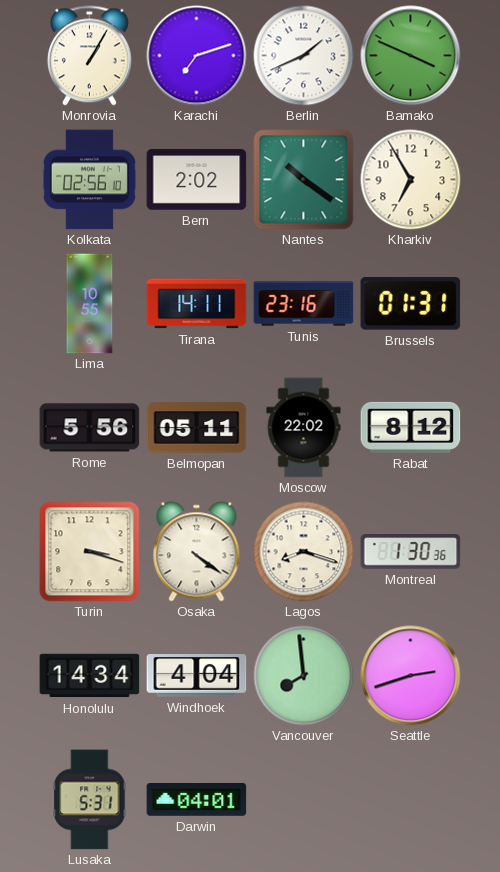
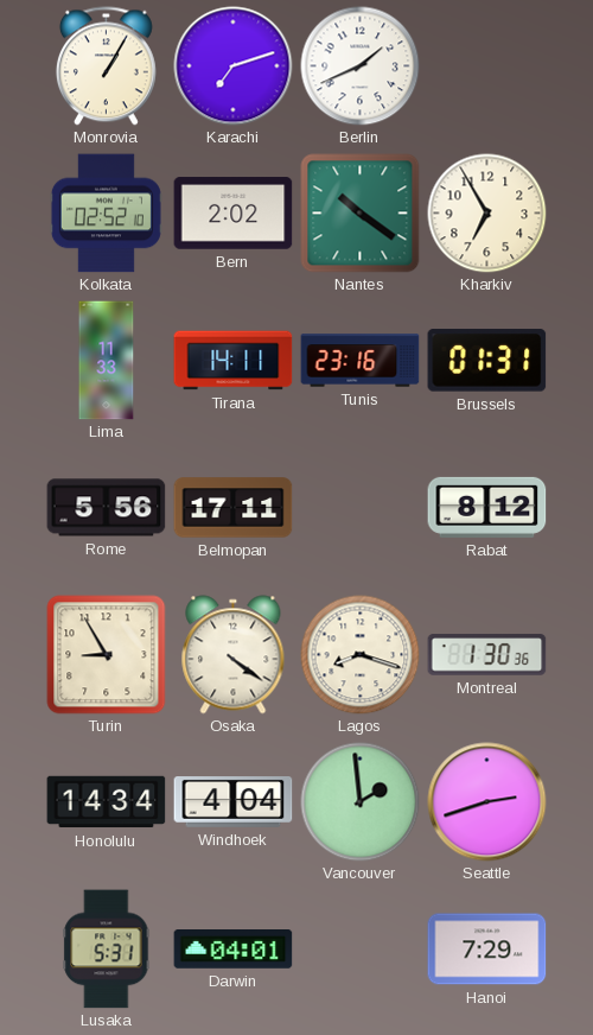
Bamako: 3:49 -> none
Kolkata: 02:56 -> 02:52
Lima: 10:55 -> 11:33
Belmopan: 05:11 -> 17:11
Moscow: 22:02 -> none
Turin: 3:18 -> 8:55
Vancouver: 7:59 -> 1:59
Hanoi: none -> 7:29
